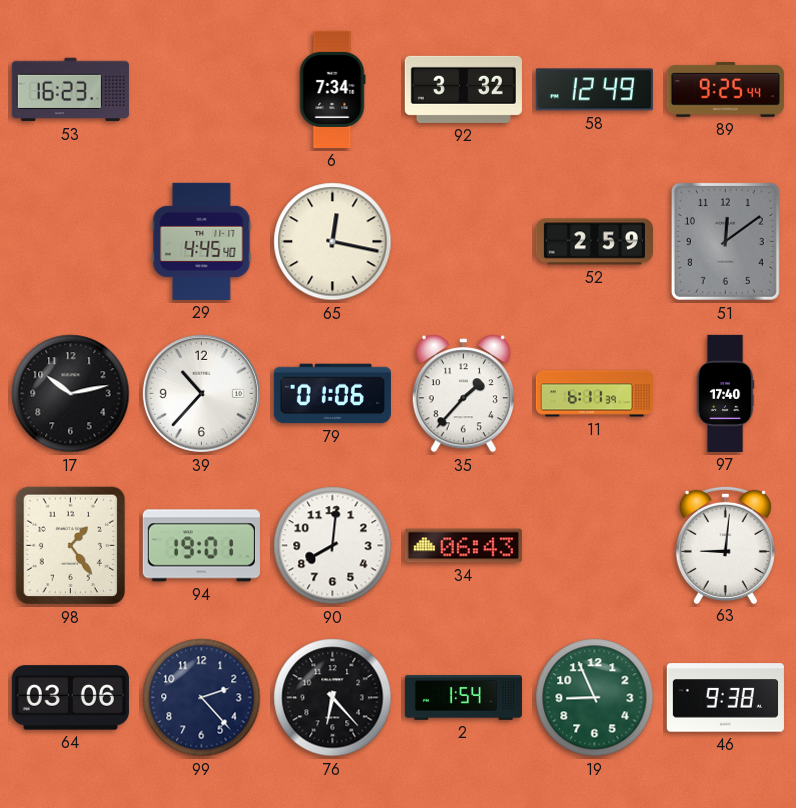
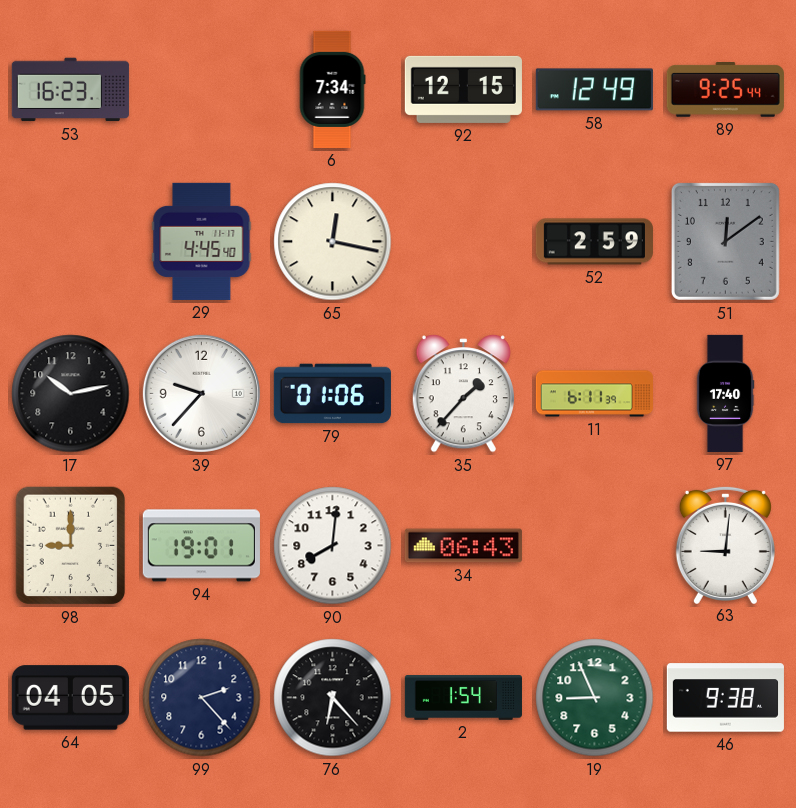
92: 3:32 -> 12:15
39: 10:37 -> 9:37
98: 1:24 -> 9:00
64: 03:06 -> 04:05
